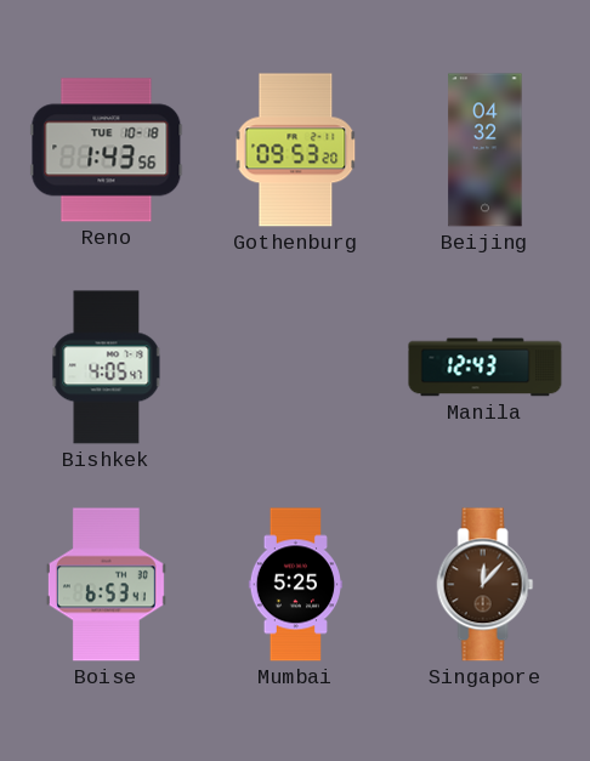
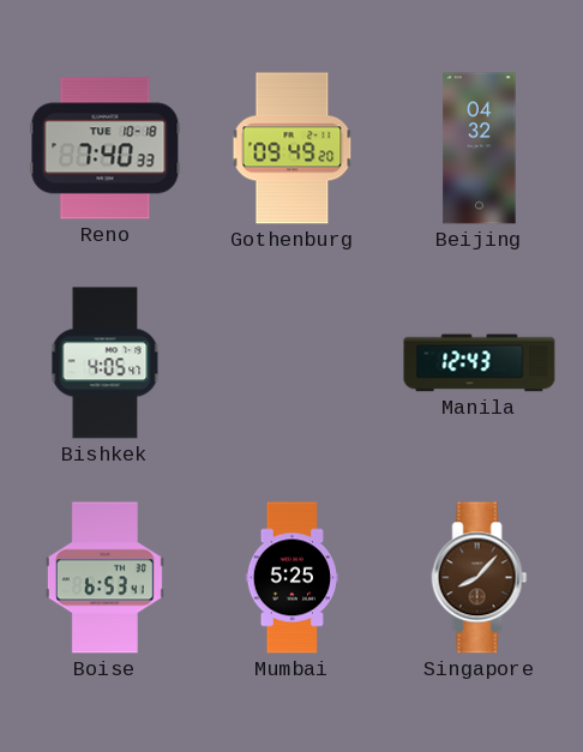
Reno: 1:43 -> 7:40
Gothenburg: 09:53 -> 09:49
Singapore: 12:07 -> 8:07
